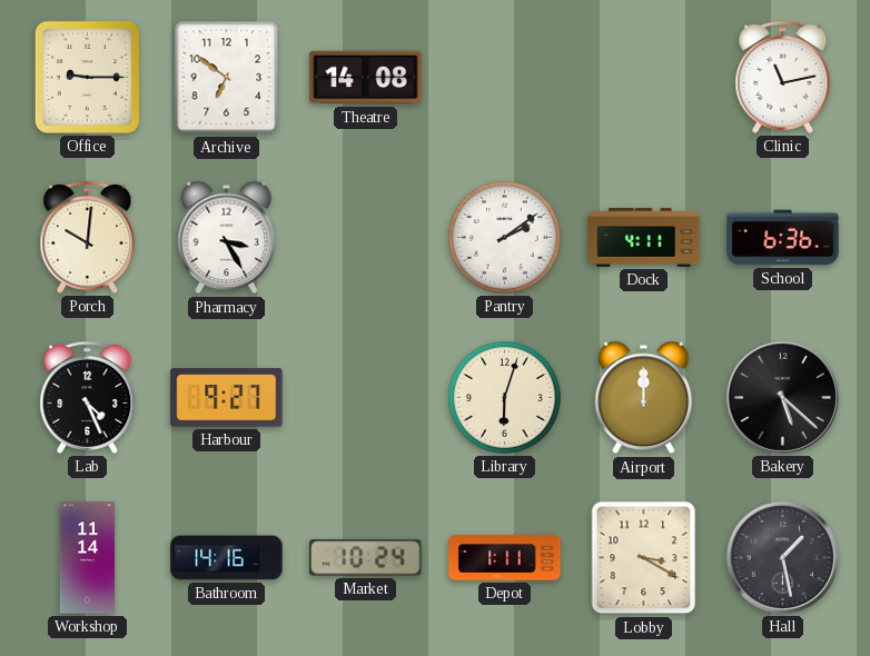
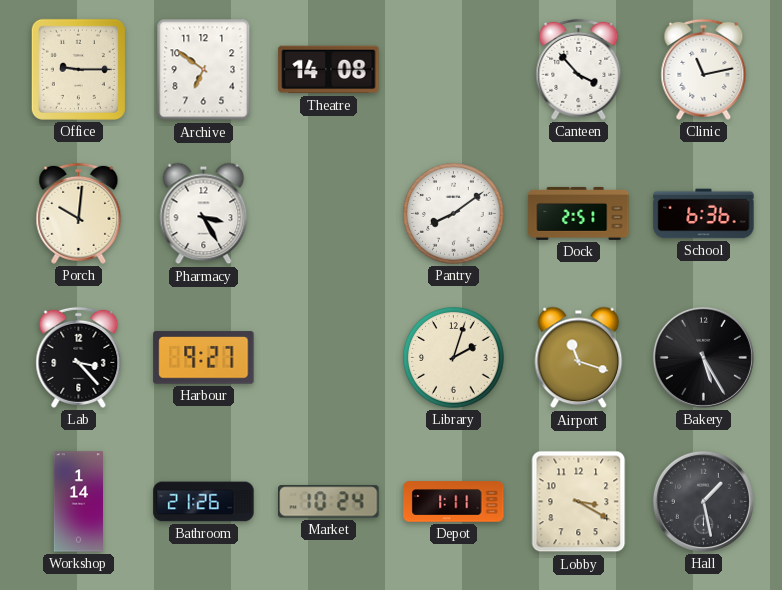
Canteen: none -> 3:53
Pantry: 2:09 -> 8:09
Dock: 4:11 -> 2:51
Lab: 4:26 -> 3:23
Library: 6:03 -> 2:03
Airport: 12:00 -> 11:18
Bakery: 5:22 -> 5:25
Workshop: 11:14 -> 1:14
Bathroom: 14:16 -> 21:26
